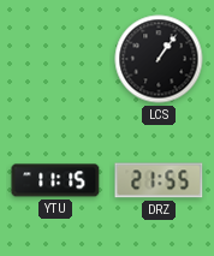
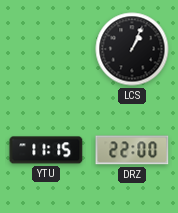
LCS: 1:06 -> 1:04
DRZ: 21:55 -> 22:00
